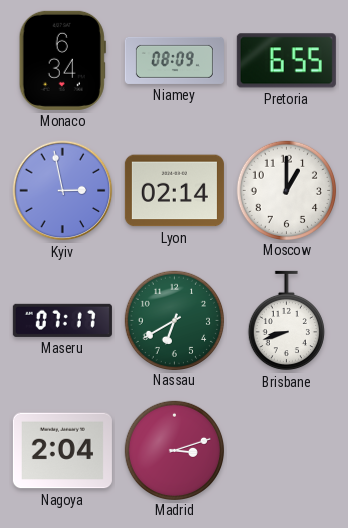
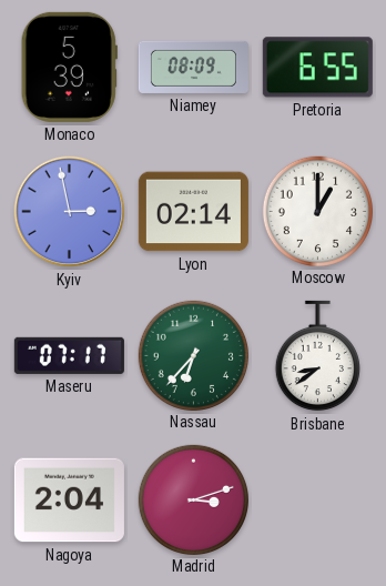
Monaco: 6:34 -> 5:39
Nassau: 6:40 -> 6:37
Brisbane: 8:42 -> 8:39
